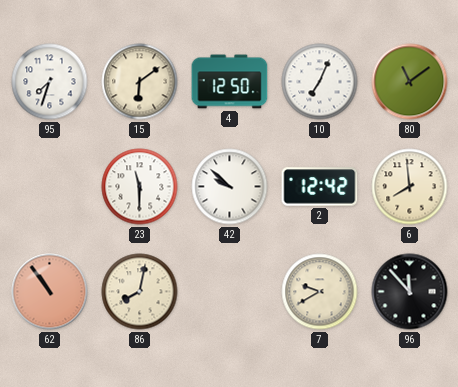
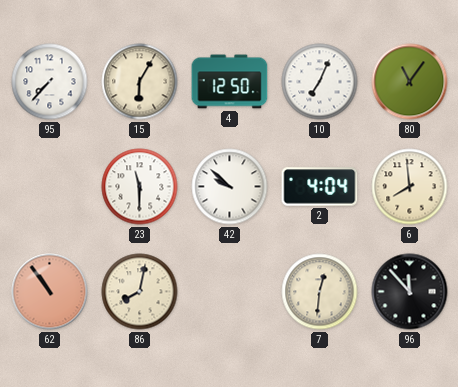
95: 7:33 -> 7:37
15: 6:09 -> 6:05
80: 11:09 -> 11:06
2: 12:42 -> 4:04
7: 9:40 -> 12:31
